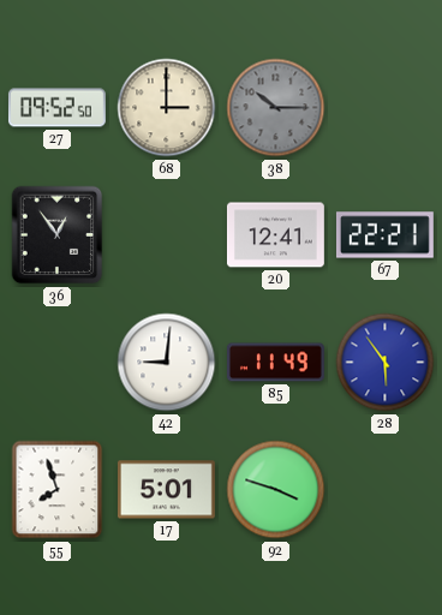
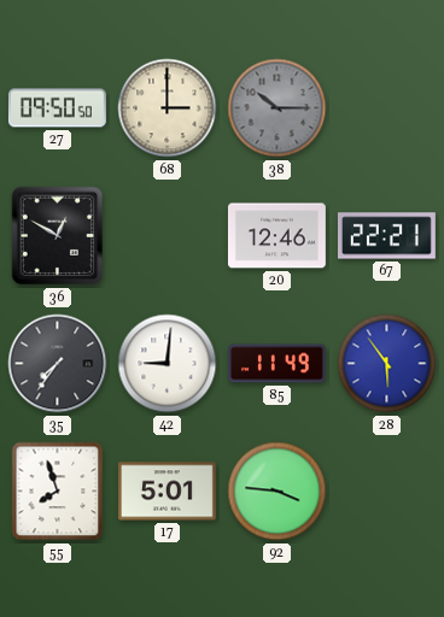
27: 09:52 -> 09:50
36: 12:54 -> 12:50
20: 12:41 -> 12:46
35: none -> 7:36
92: 3:48 -> 3:46
